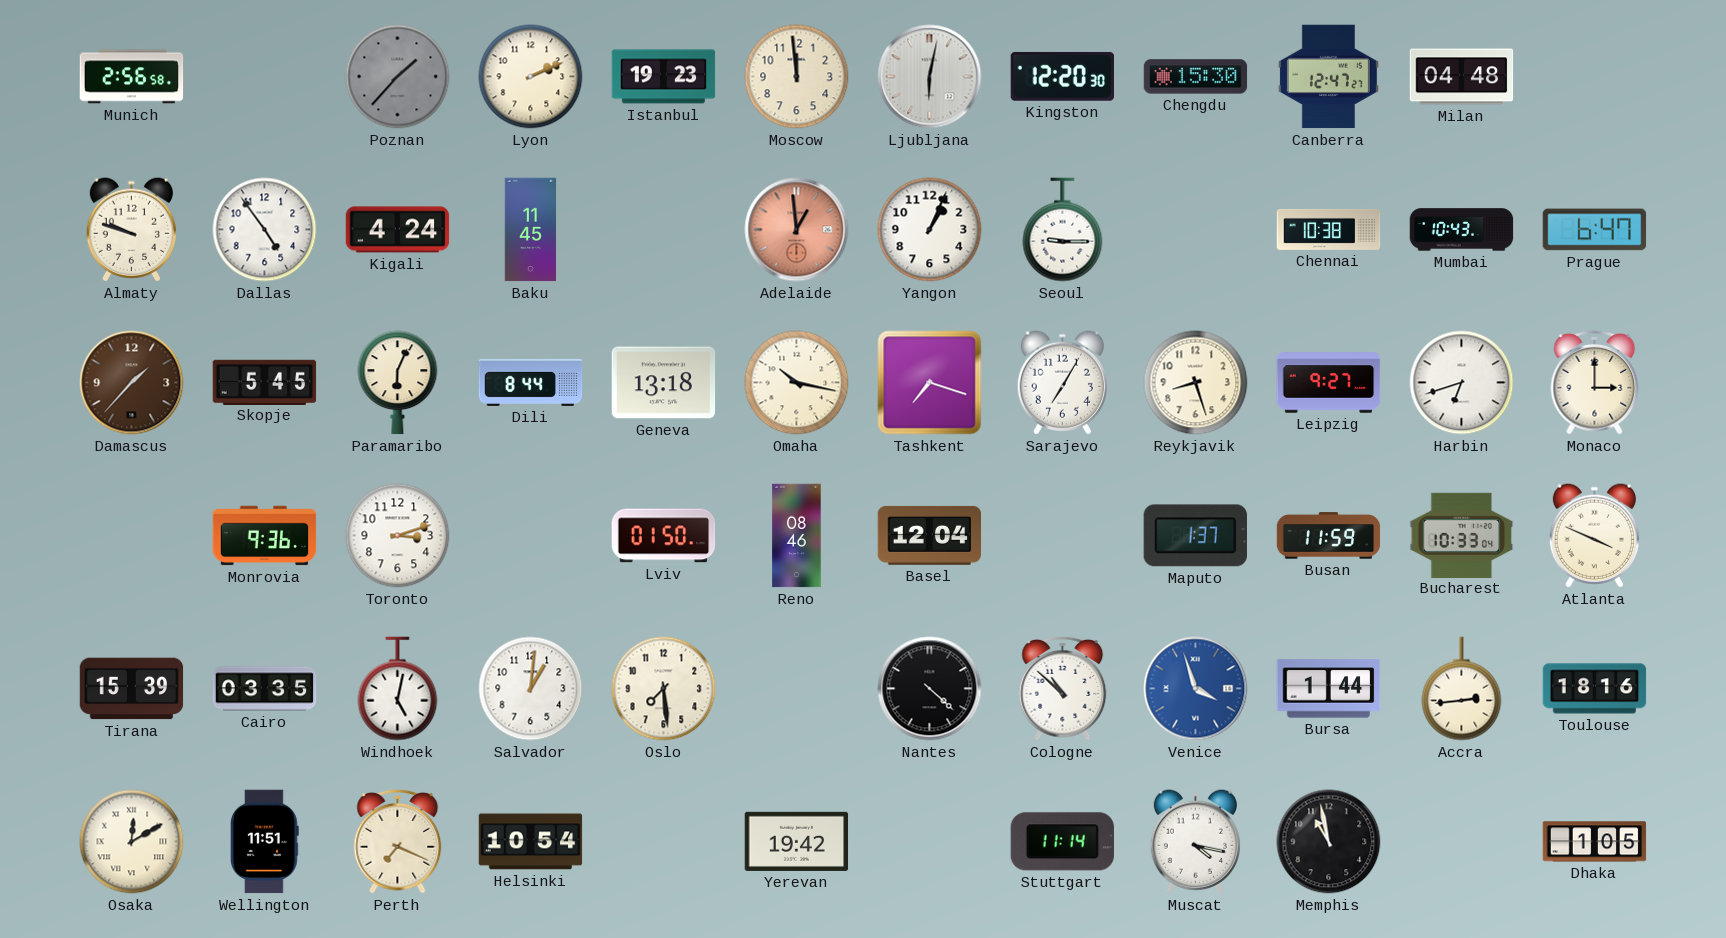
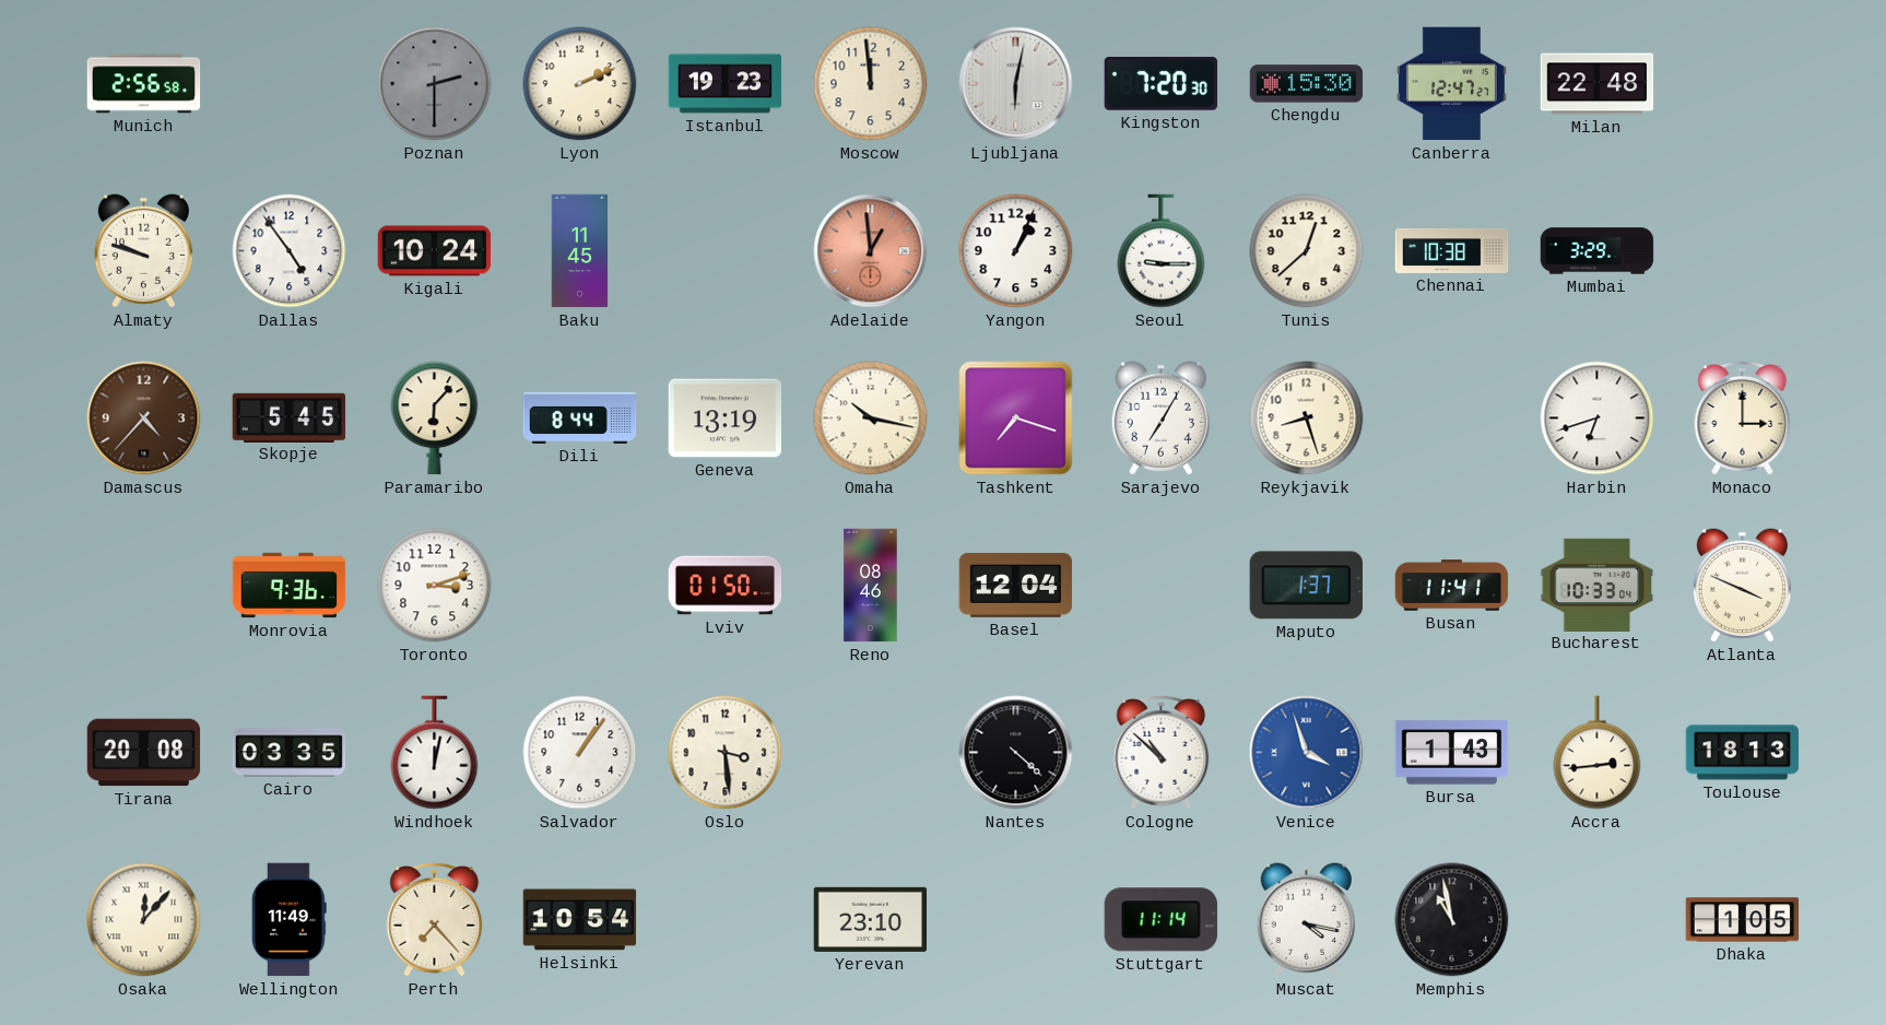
Poznan: 1:37 -> 2:30
Kingston: 12:20 -> 7:20
Milan: 04:48 -> 22:48
Kigali: 4:24 -> 10:24
Tunis: none -> 12:38
Mumbai: 10:43 -> 3:29
Prague: 6:47 -> none
Damascus: 1:37 -> 4:37
Paramaribo: 6:04 -> 6:07
Geneva: 13:18 -> 13:19
Leipzig: 9:27 -> none
Busan: 11:59 -> 11:41
Tirana: 15:39 -> 20:08
Windhoek: 5:02 -> 12:02
Salvador: 1:01 -> 1:06
Oslo: 7:29 -> 3:29
Bursa: 1:44 -> 1:43
Toulouse: 18:16 -> 18:13
Osaka: 12:10 -> 12:07
Wellington: 11:51 -> 11:49
Perth: 7:19 -> 7:23
Yerevan: 19:42 -> 23:10
